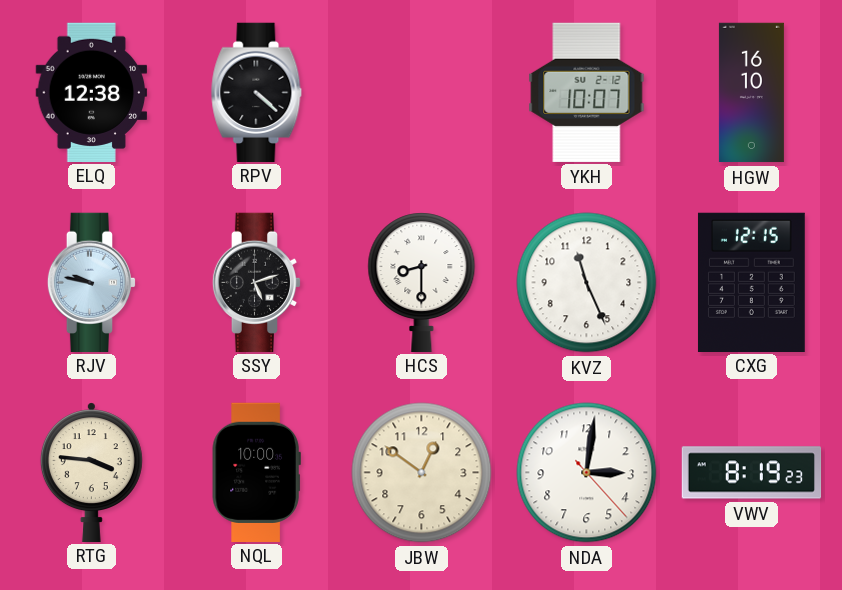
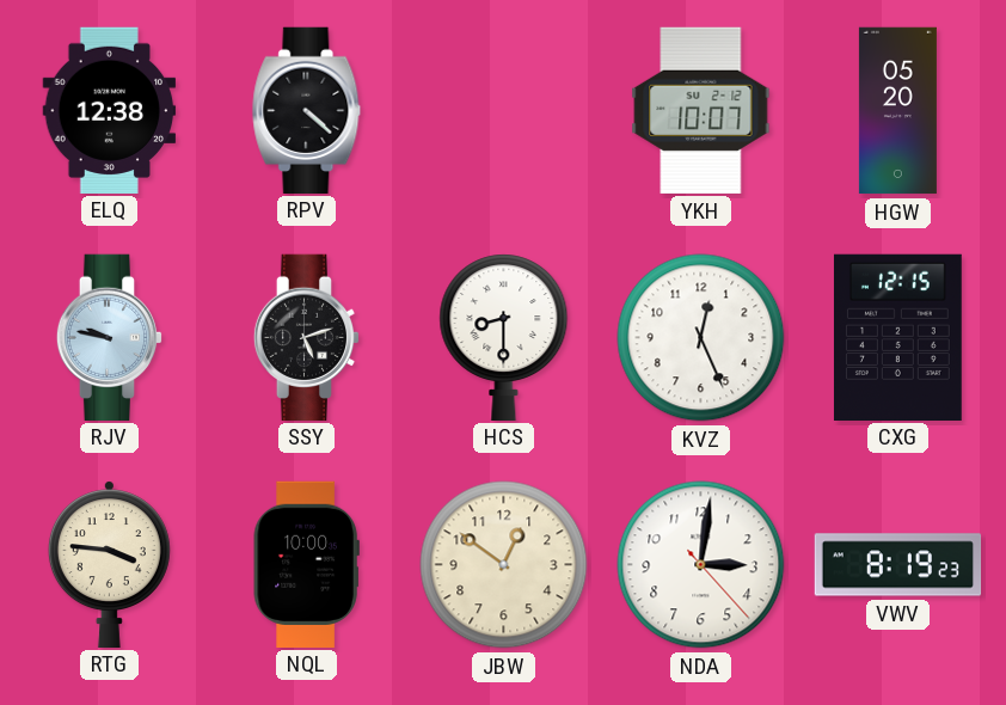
HGW: 16:10 -> 05:20
KVZ: 11:26 -> 12:26
